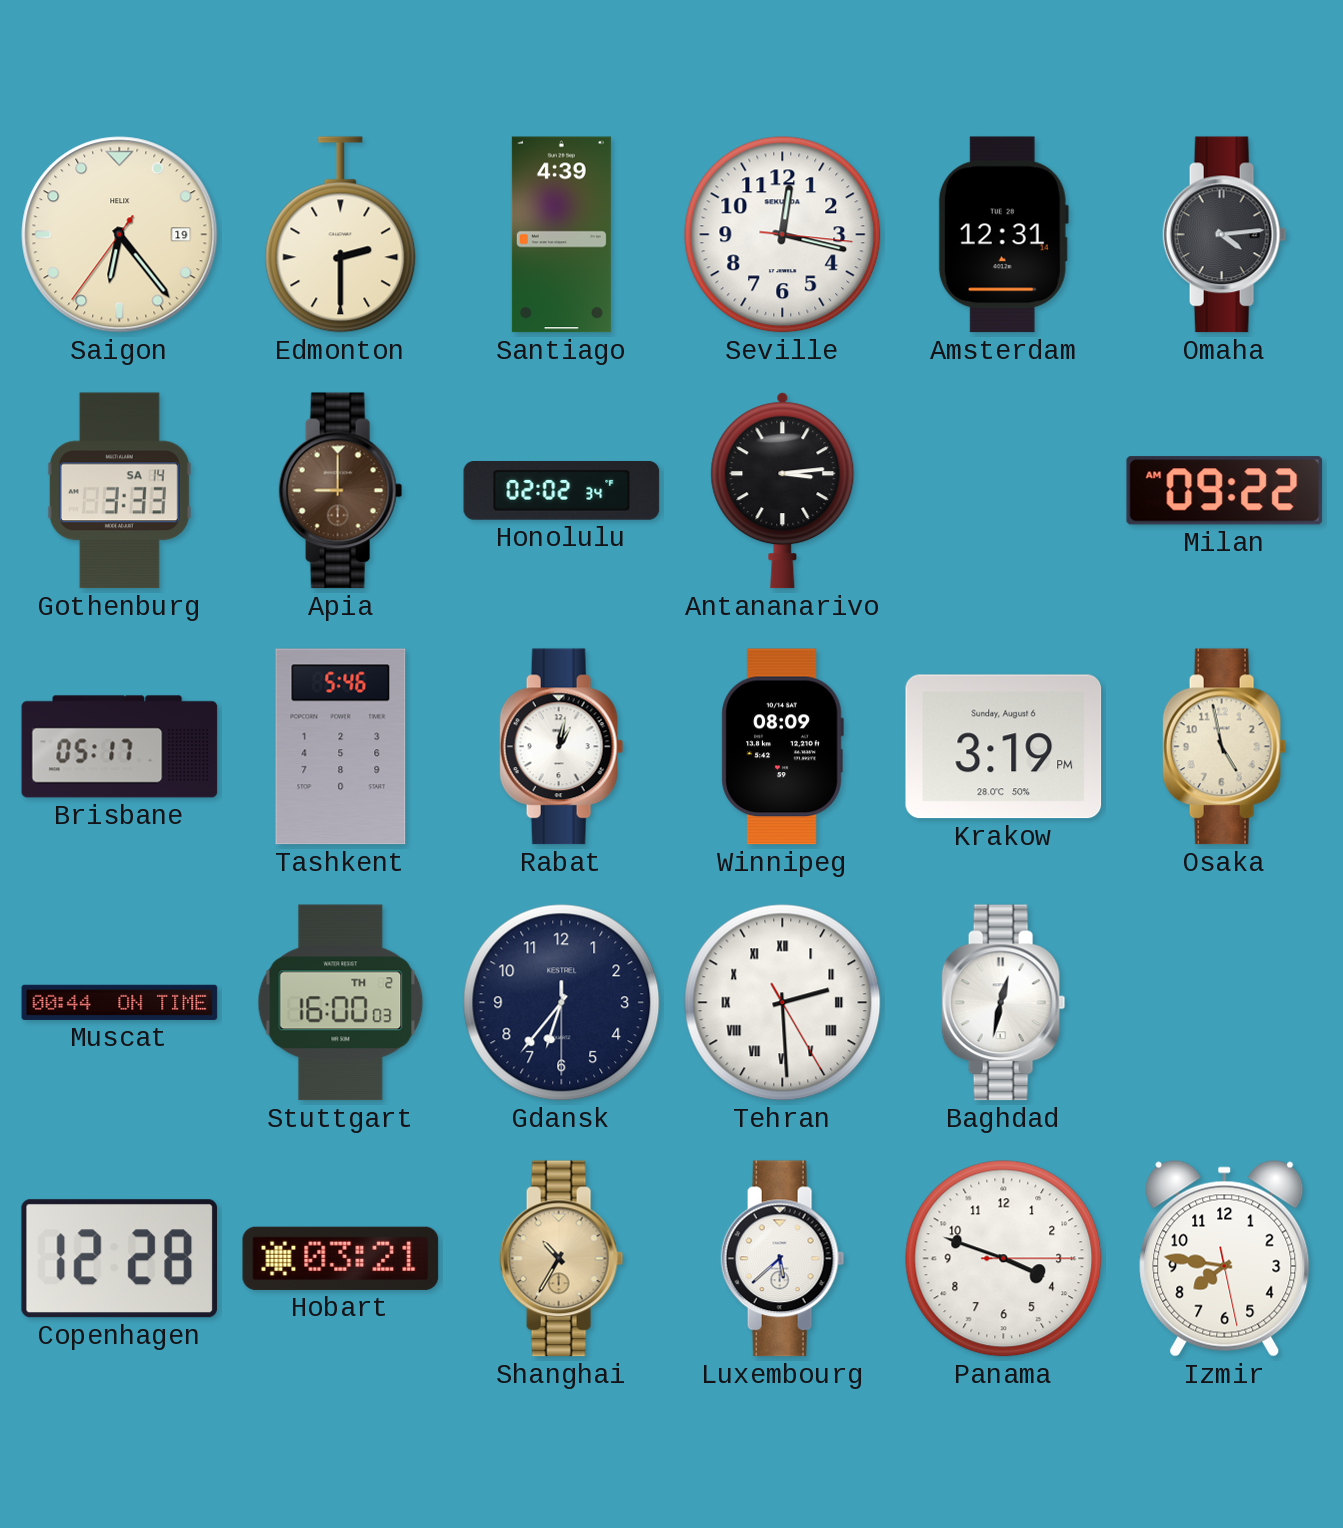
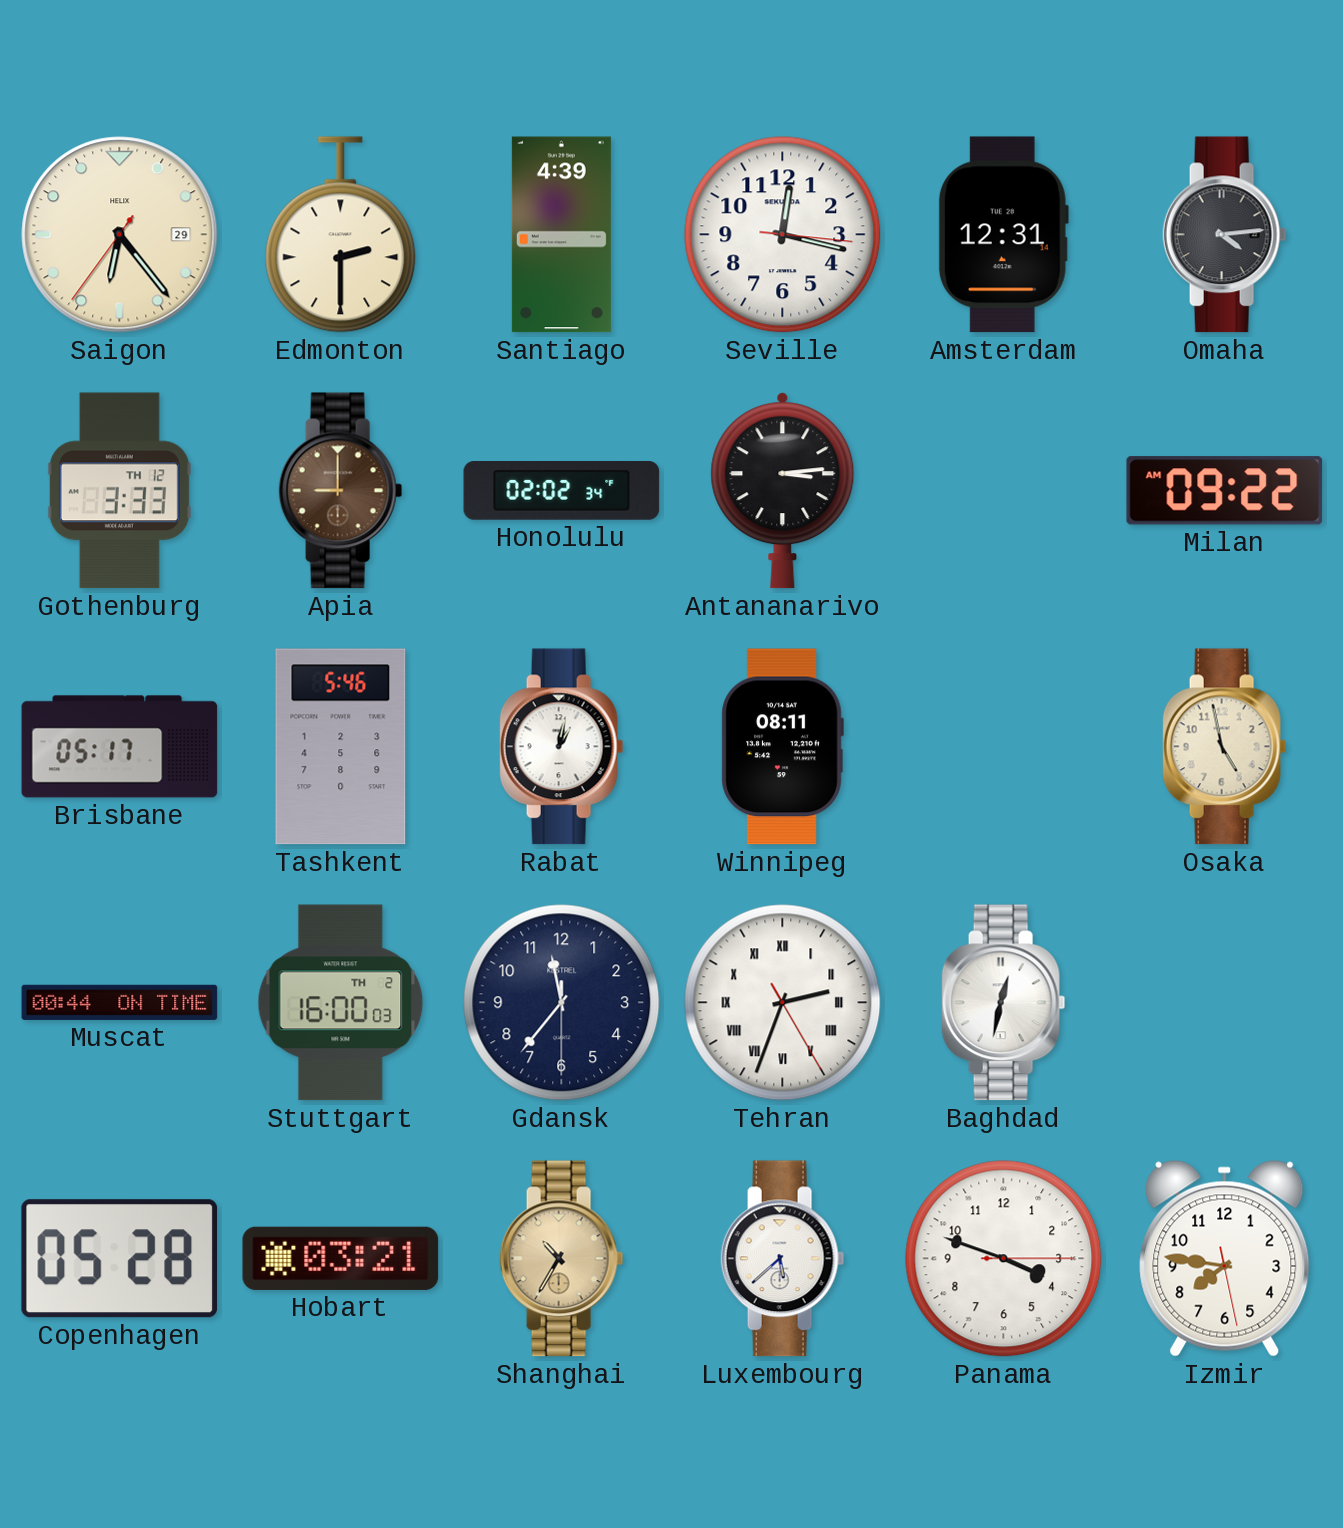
Saigon date: 19 -> 29
Gothenburg date: SA 14 -> TH 12
Winnipeg: 08:09 -> 08:11
Krakow: 3:19 -> none
Gdansk: 6:36 -> 11:36
Tehran: 2:29 -> 2:33
Copenhagen: 12:28 -> 05:28
